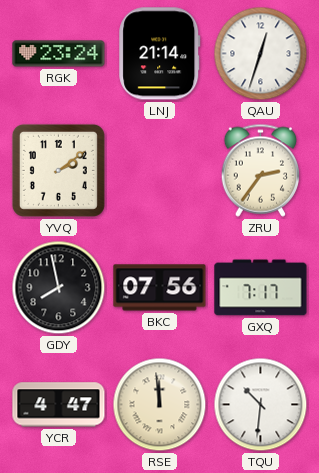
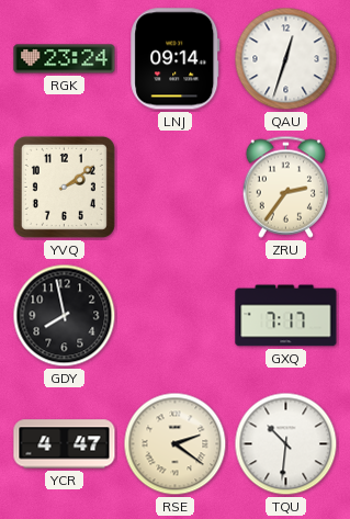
LNJ: 21:14 -> 09:14
BKC: 07:56 -> none
RSE: 11:59 -> 2:21
